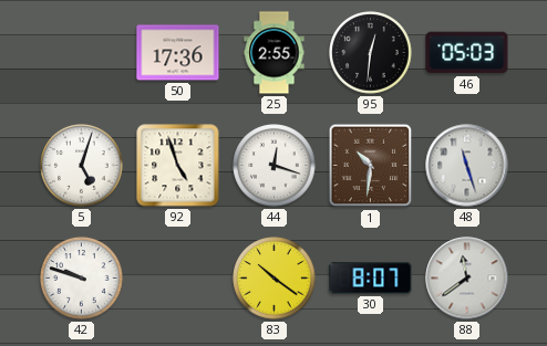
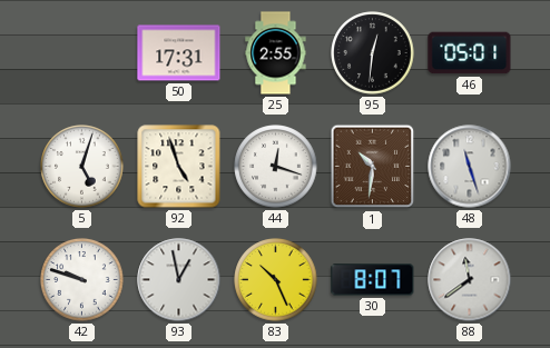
50: 17:36 -> 17:31
46: 05:03 -> 05:01
93: none -> 12:58
83: 10:21 -> 10:26
